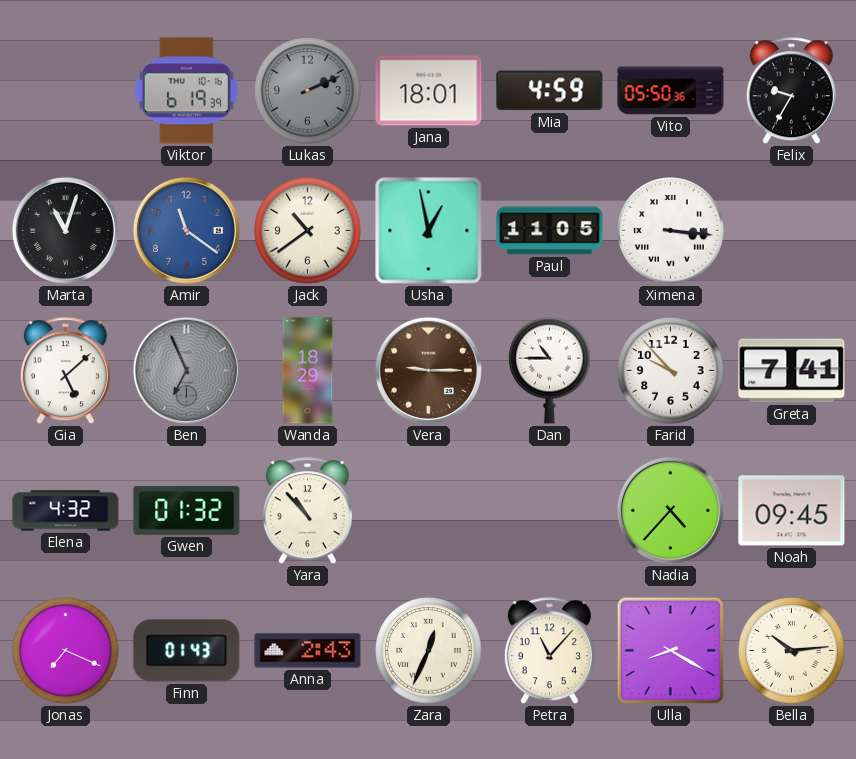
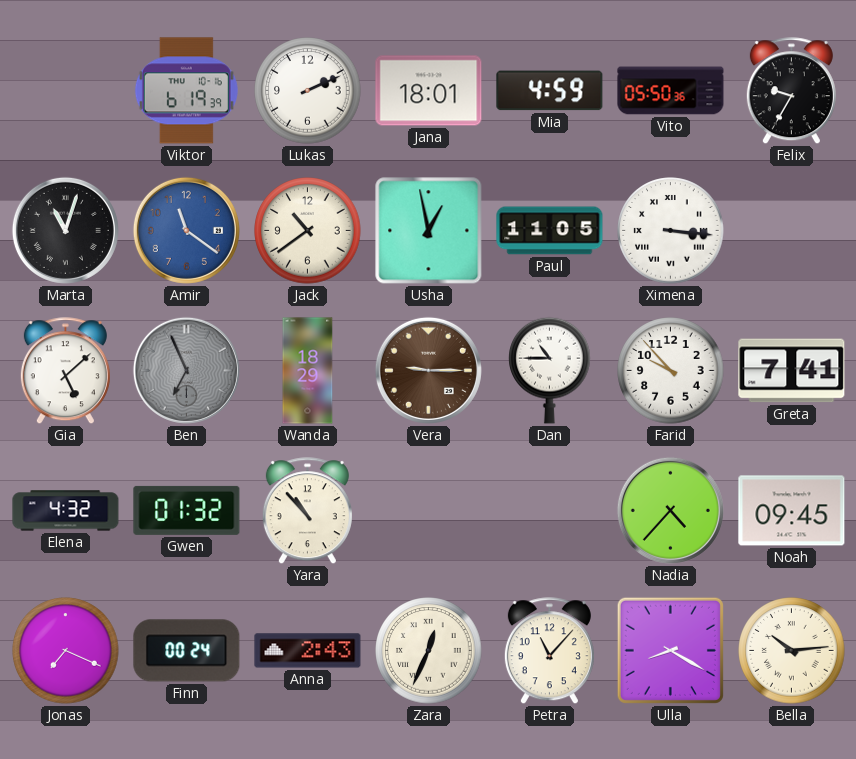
Lukas dial: grey -> white
Finn: 01:43 -> 00:24
